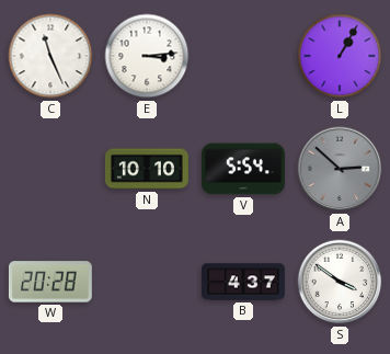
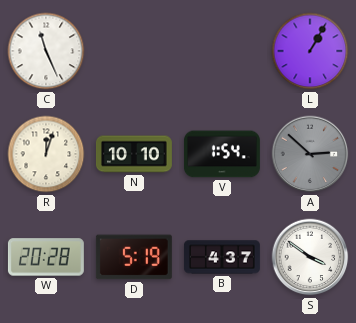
E: 3:14 -> none
R: none -> 12:03
V: 5:54 -> 1:54
D: none -> 5:19
